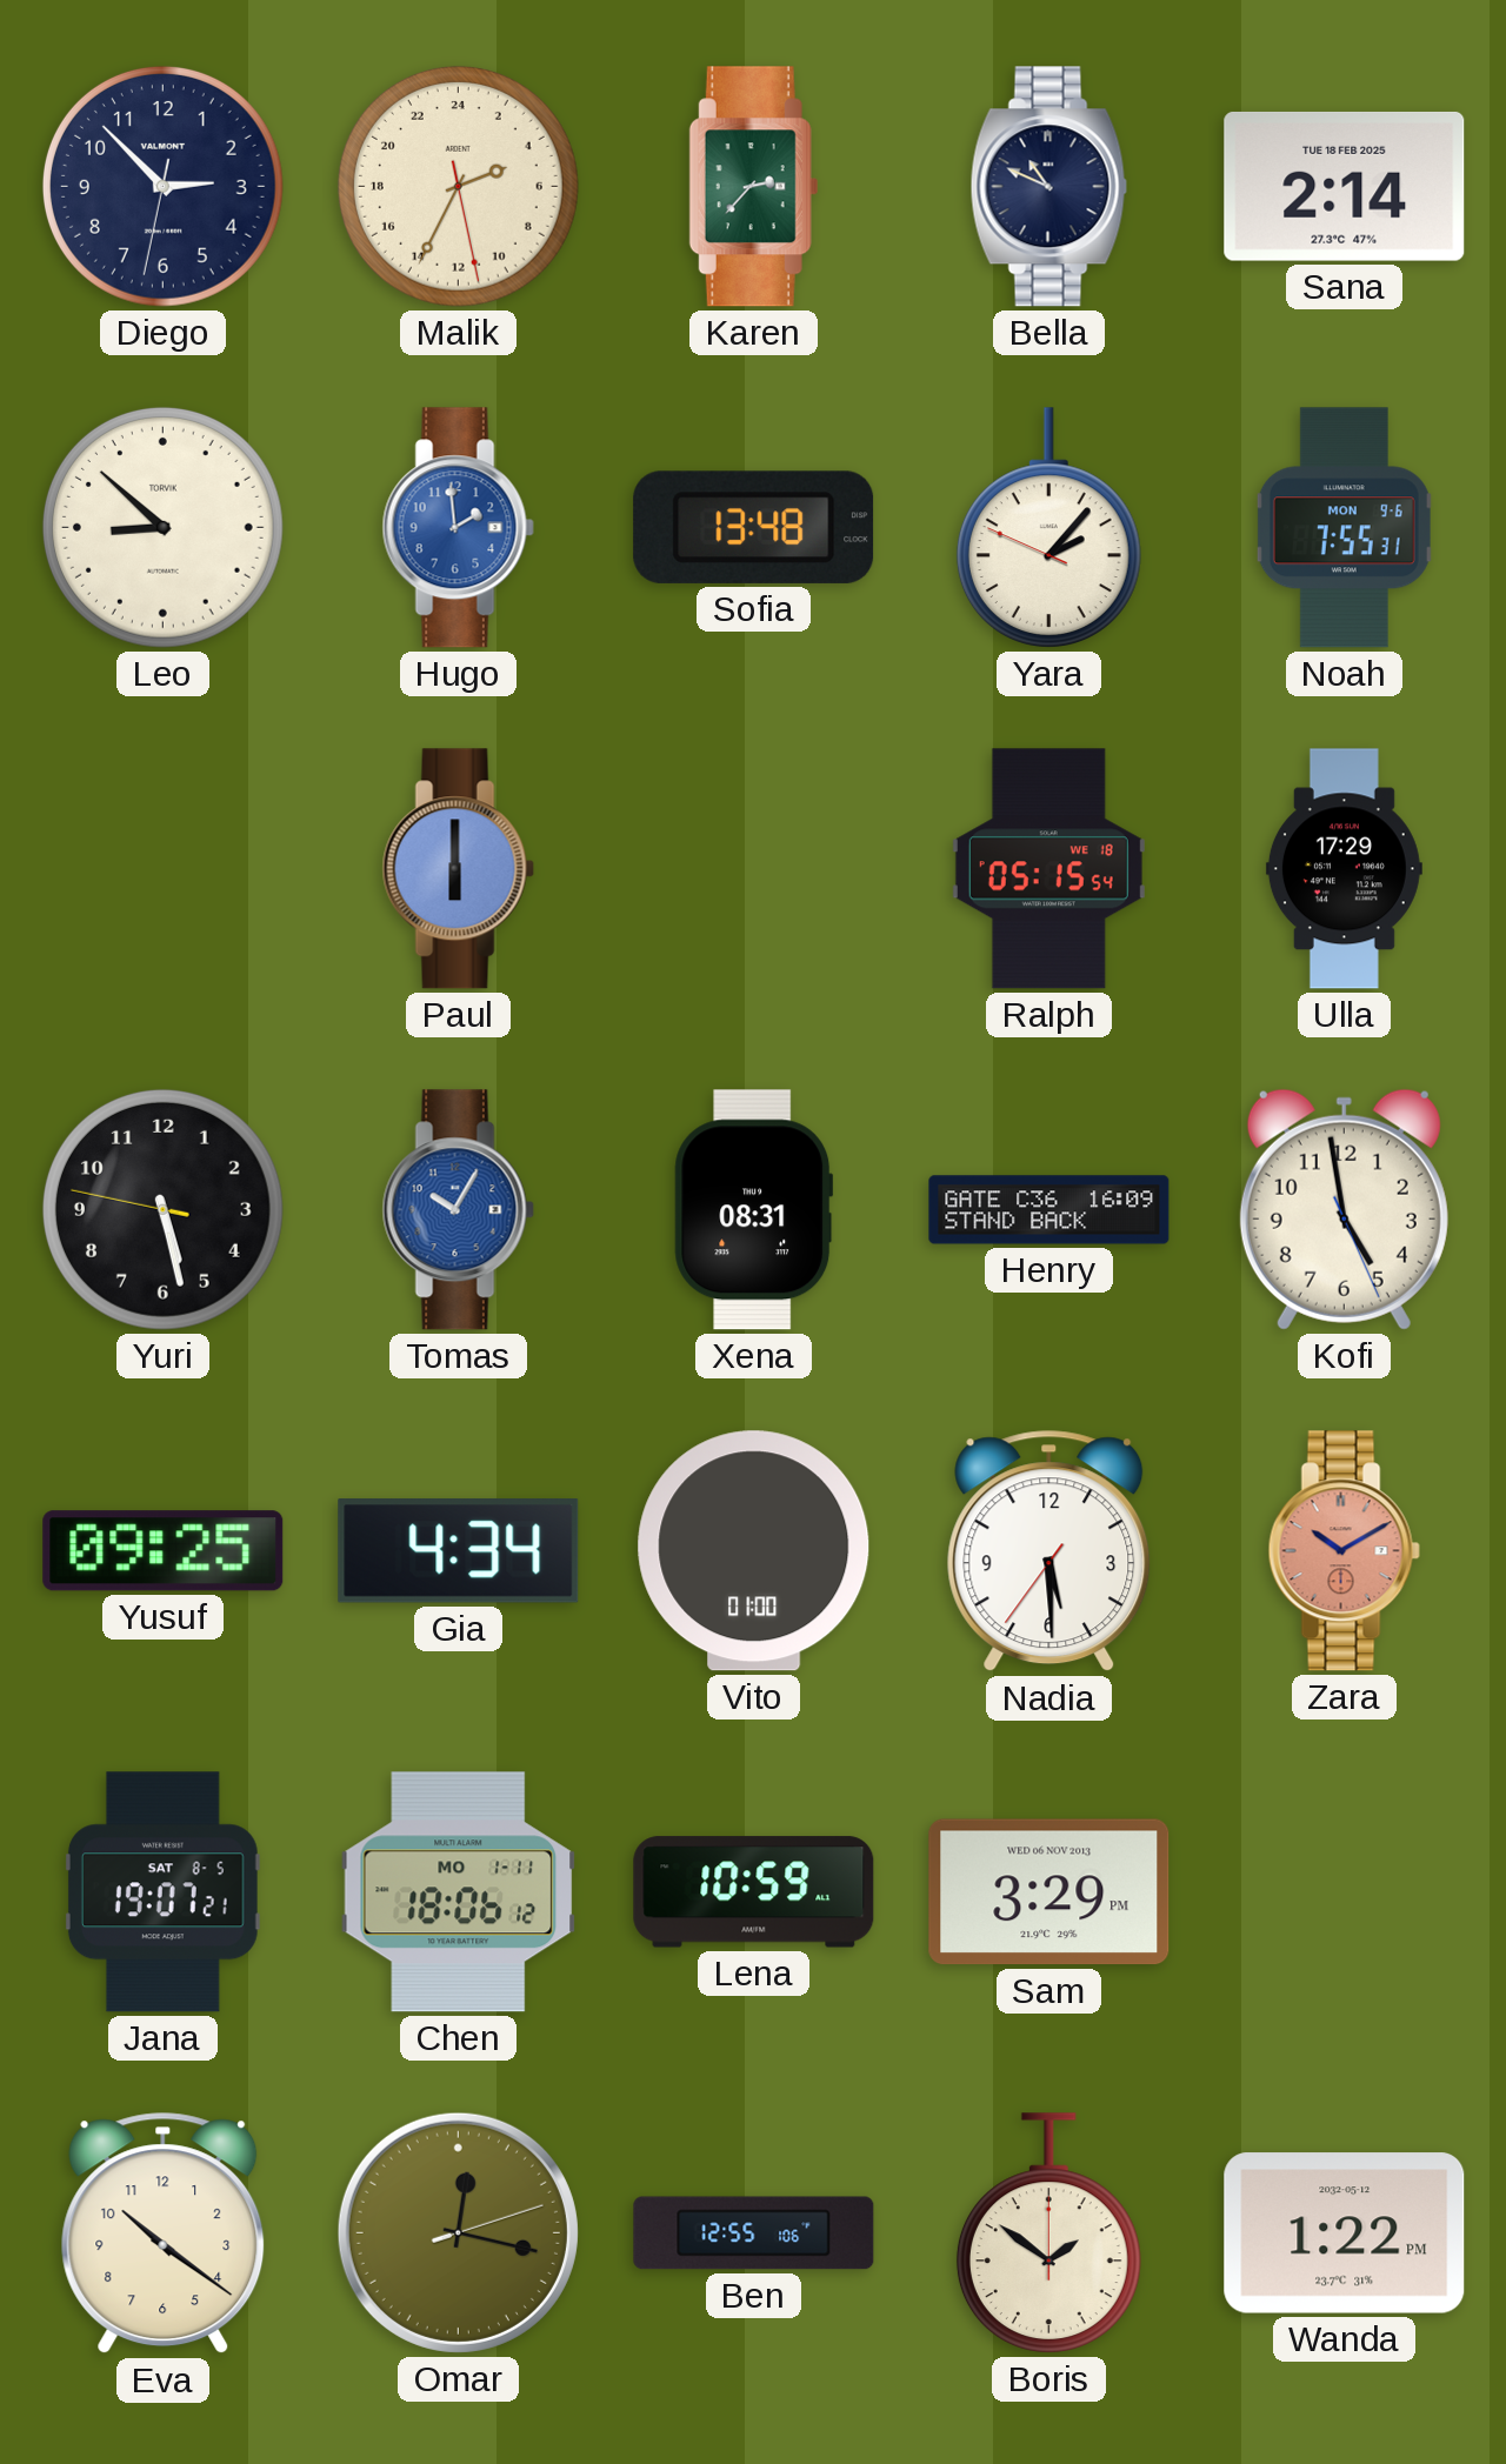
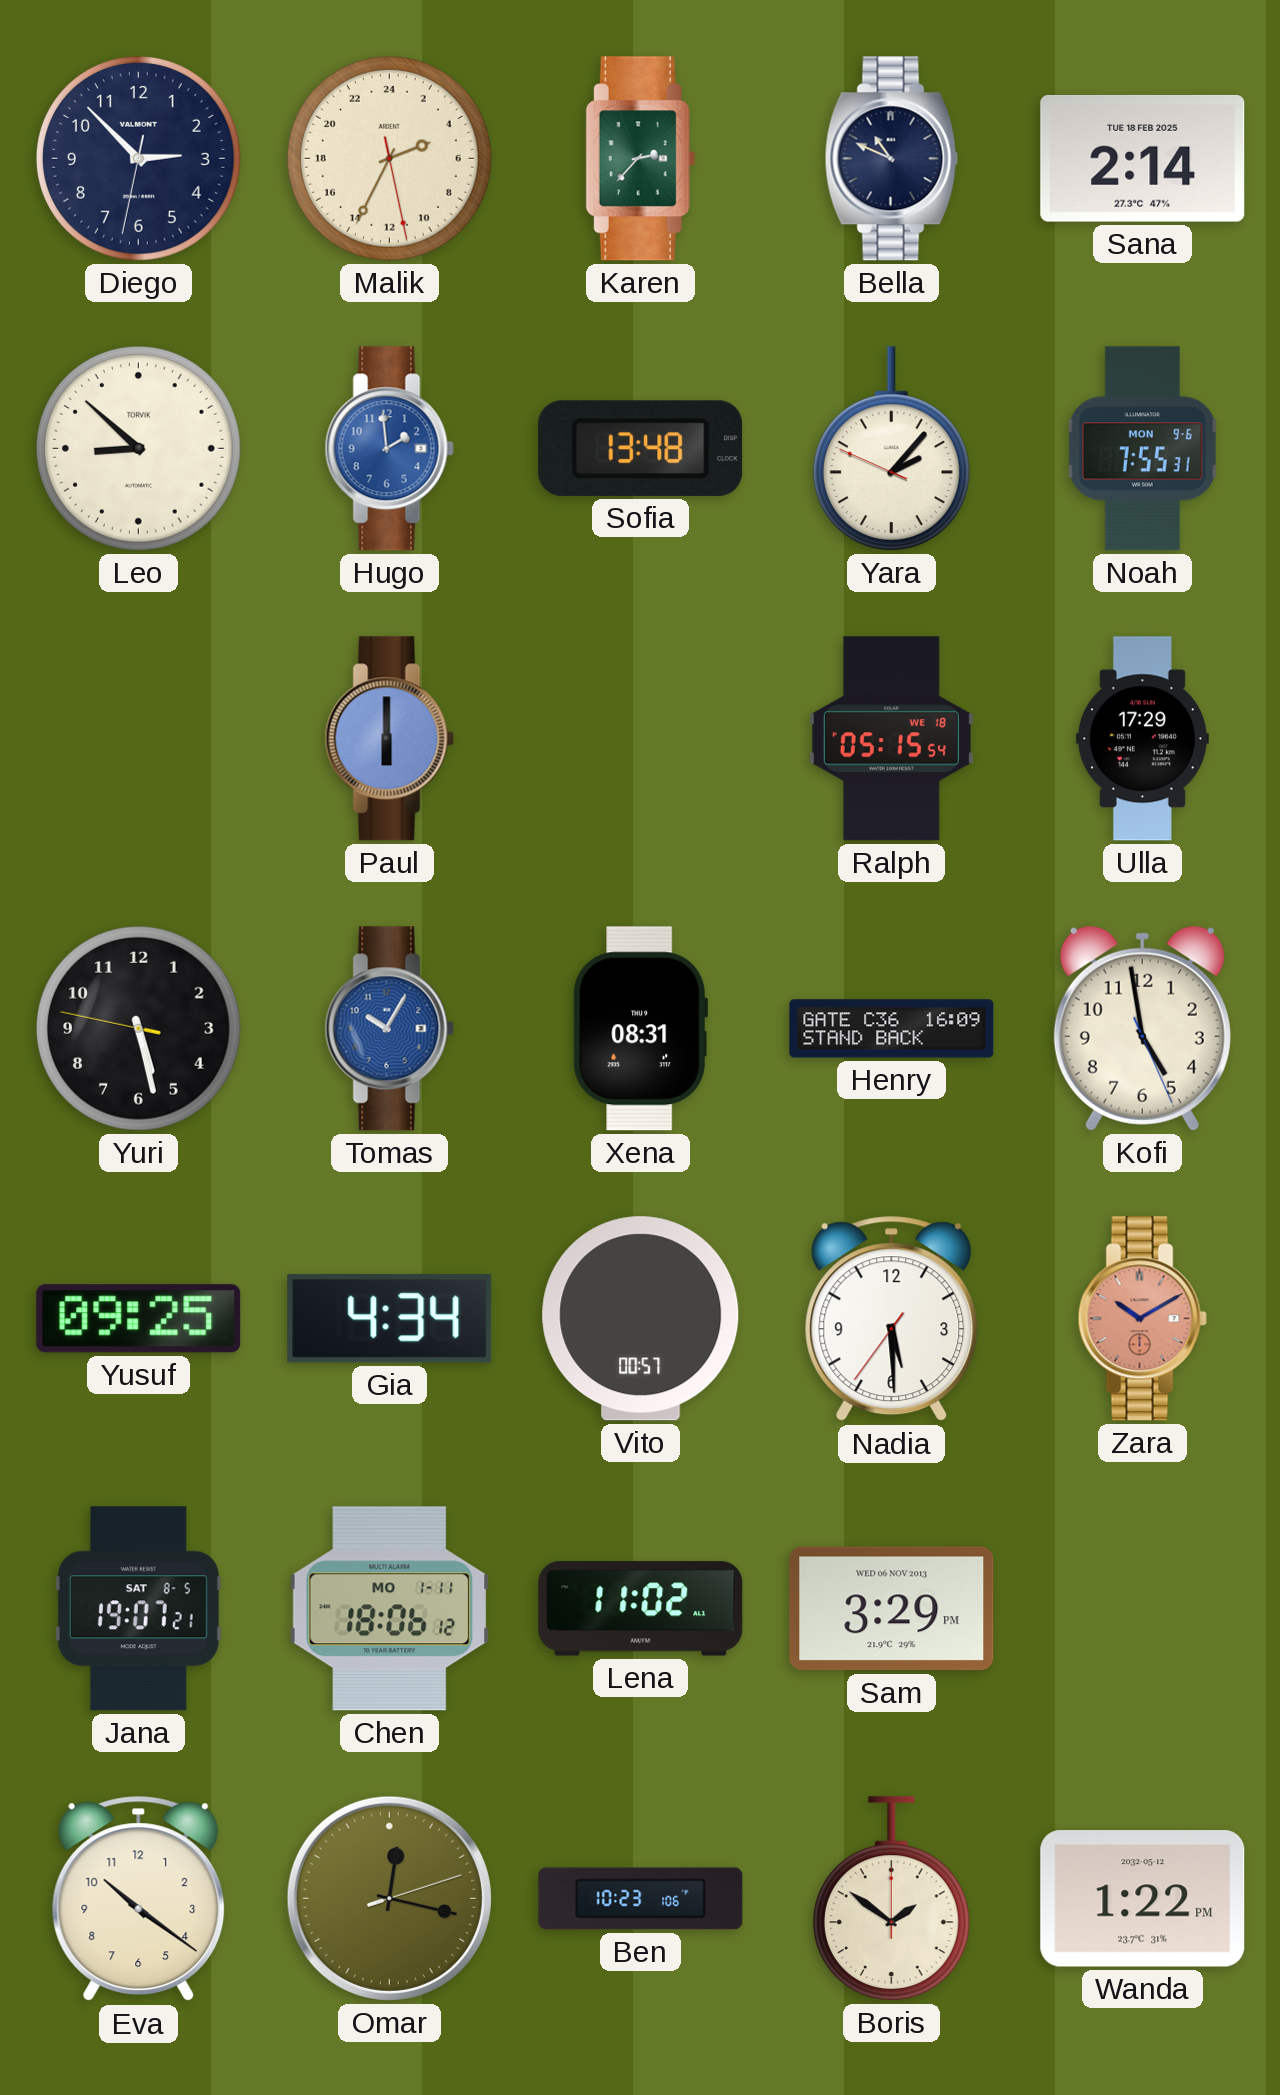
Vito: 01:00 -> 00:57
Lena: 10:59 -> 11:02
Ben: 12:55 -> 10:23
